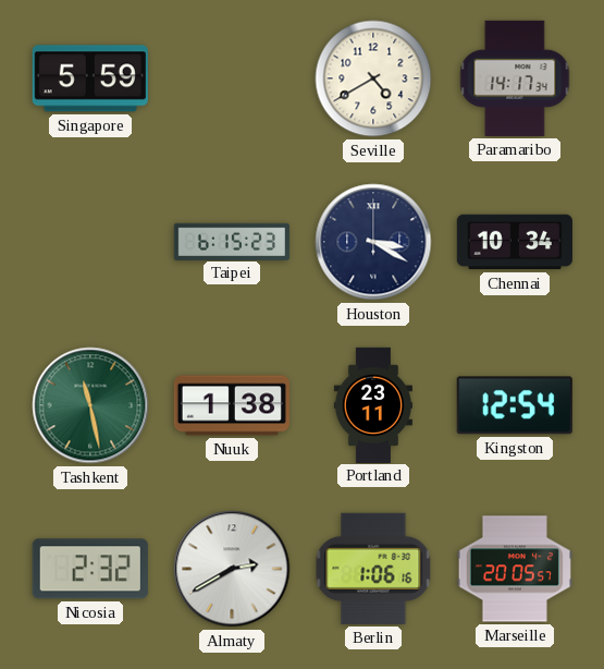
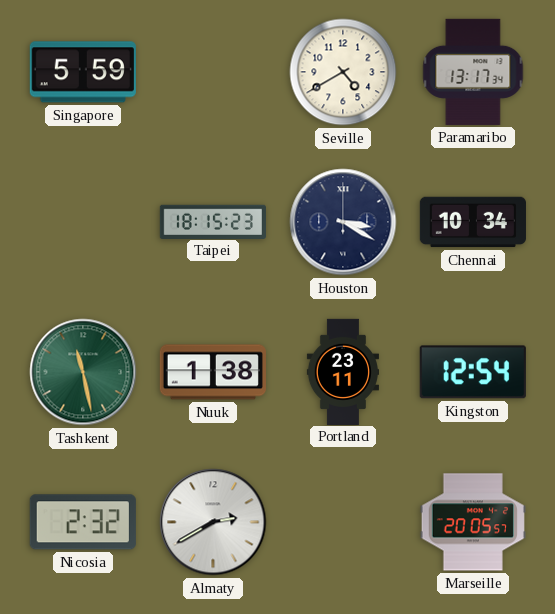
Paramaribo: 14:17 -> 13:17
Taipei: 6:15 -> 18:15
Berlin: 1:06 -> none
